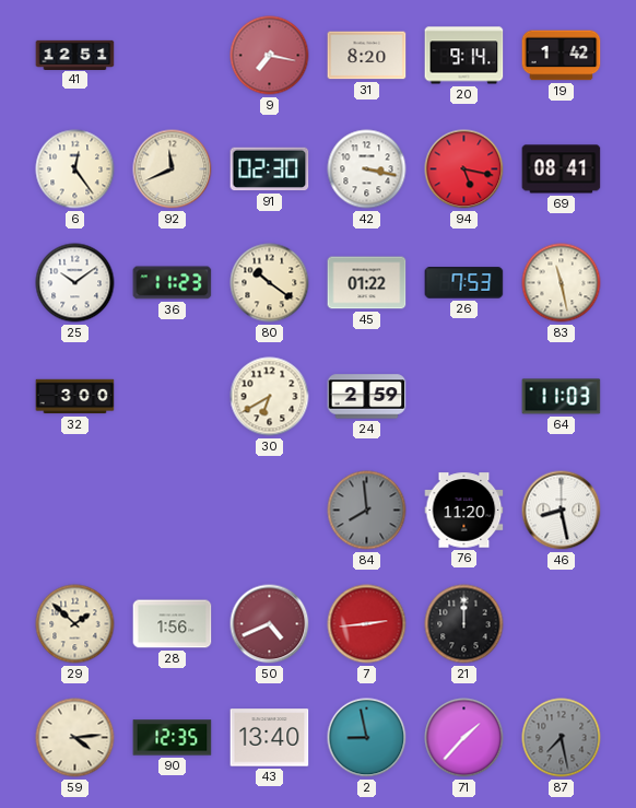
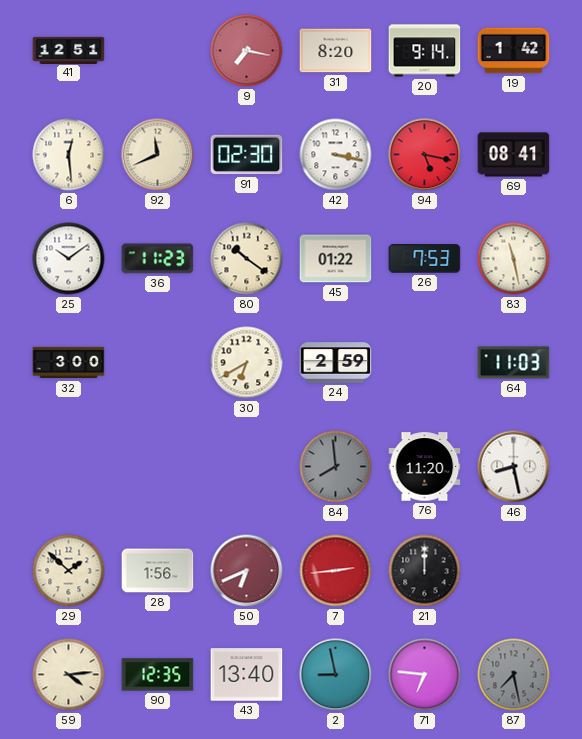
6: 12:24 -> 12:29
50: 4:41 -> 6:41
71: 1:37 -> 6:46
